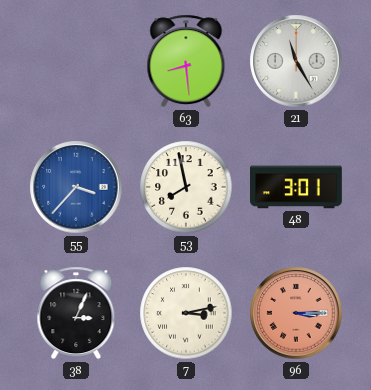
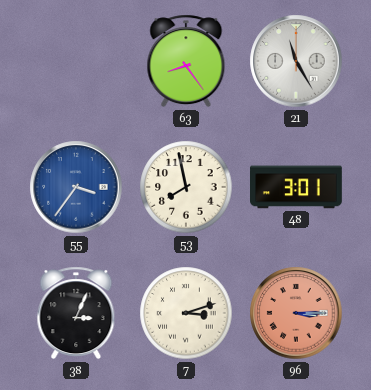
63: 8:29 -> 8:24
55: 3:37 -> 3:36
7: 3:13 -> 3:12
